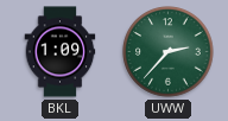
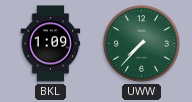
UWW: 2:37 -> 7:37
